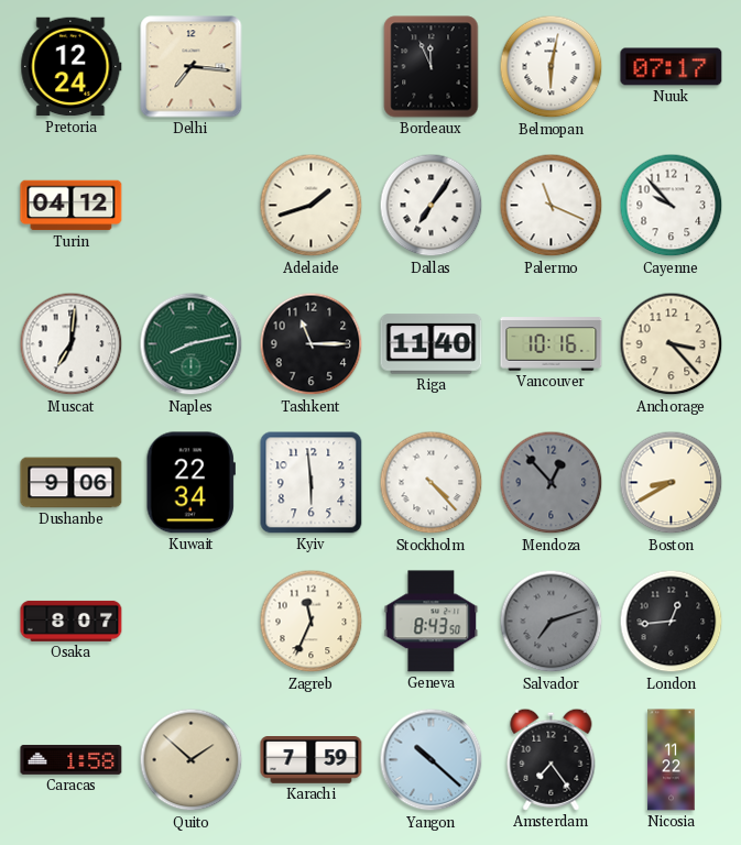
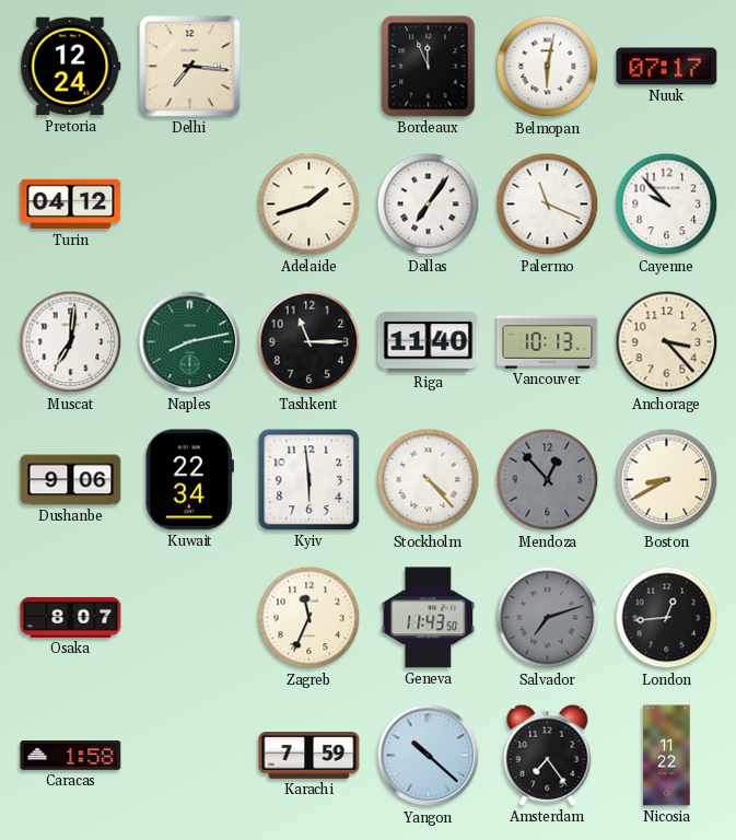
Vancouver: 10:16 -> 10:13
Geneva: 8:43 -> 11:43
Quito: 1:52 -> none
